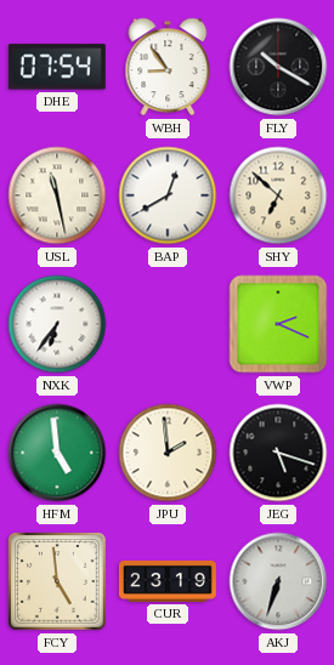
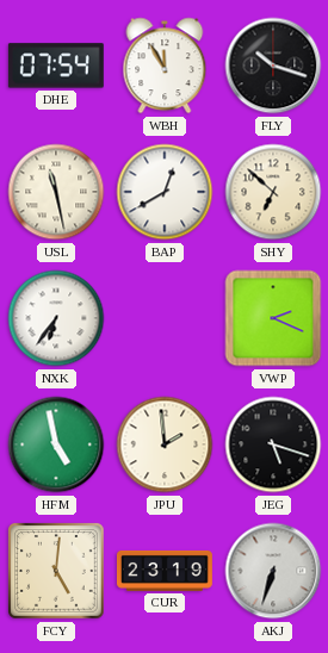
WBH: 8:54 -> 11:55
FLY: 10:20 -> 10:18
HFM: 4:59 -> 4:58
FCY: 4:59 -> 5:01
